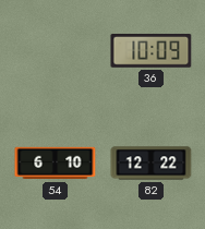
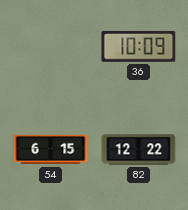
54: 6:10 -> 6:15
